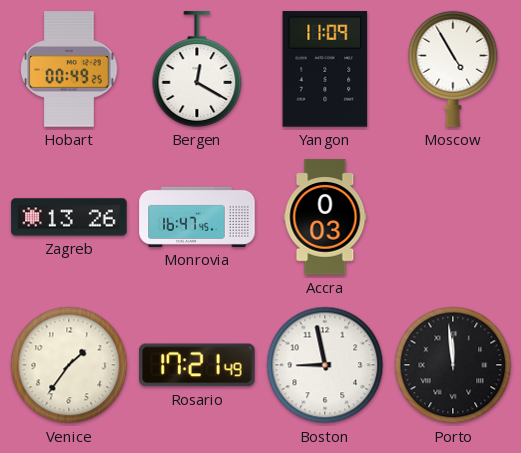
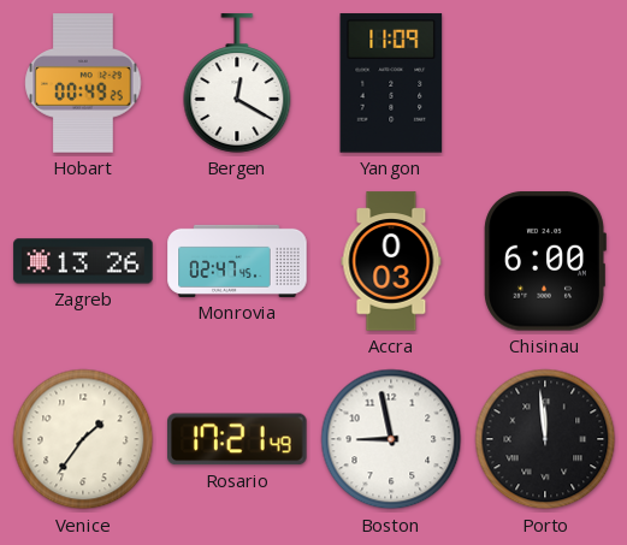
Moscow: 4:55 -> none
Monrovia: 16:47 -> 02:47
Chisinau: none -> 6:00
